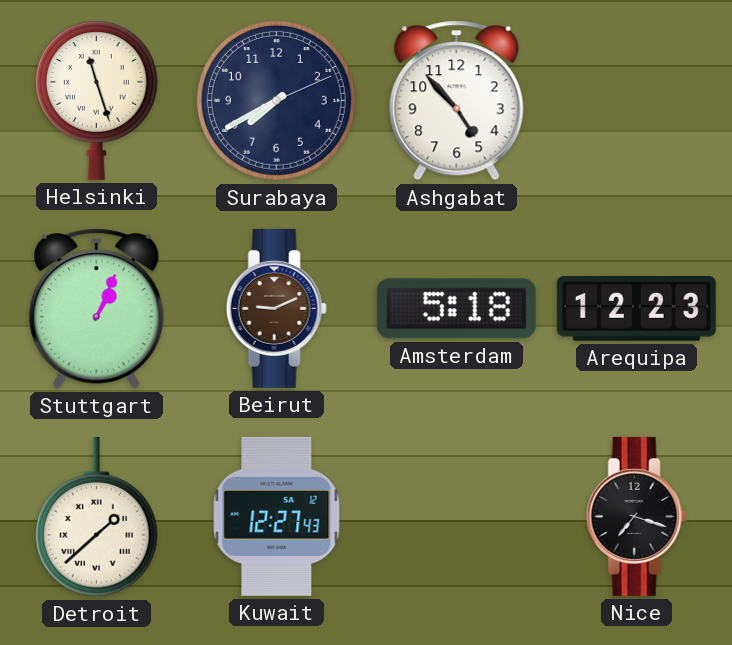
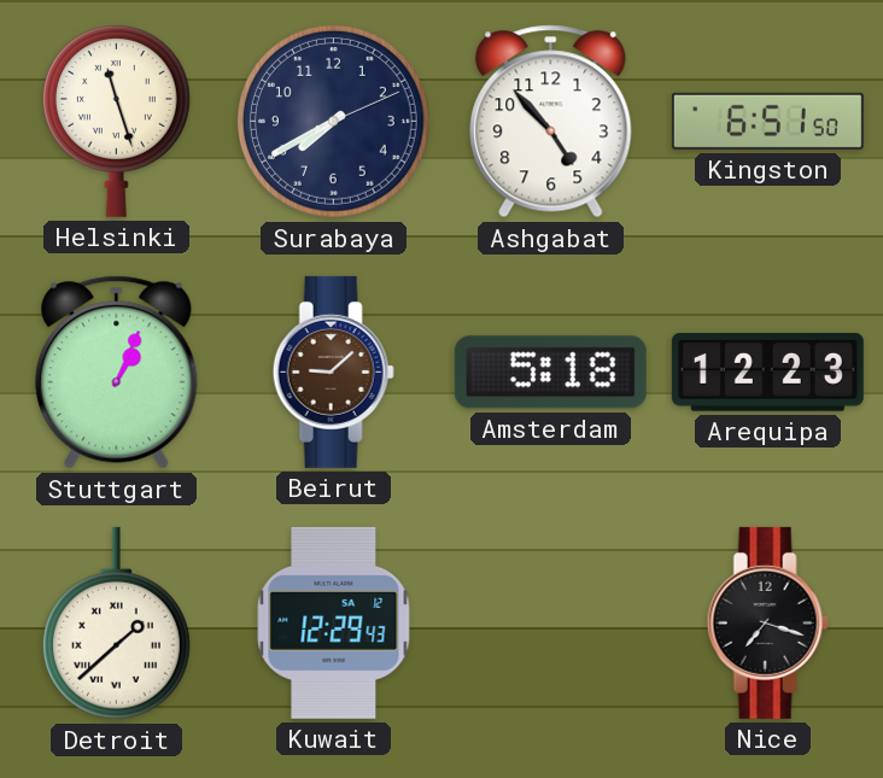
Kingston: none -> 6:51
Beirut: 9:11 -> 9:08
Kuwait: 12:27 -> 12:29
